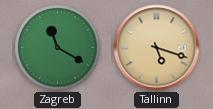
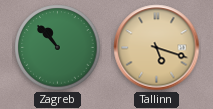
Zagreb: 11:20 -> 10:53
